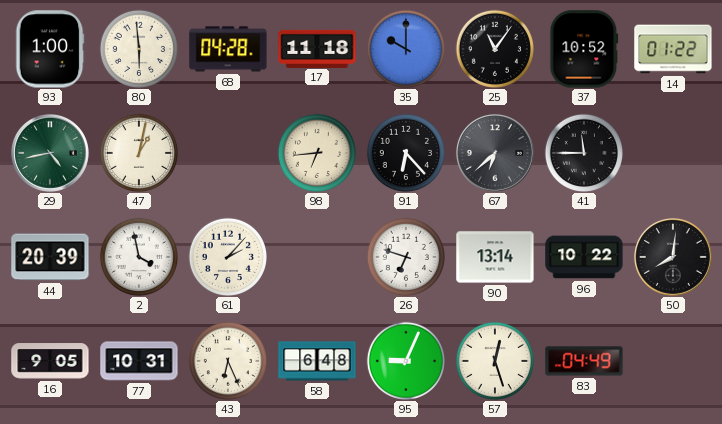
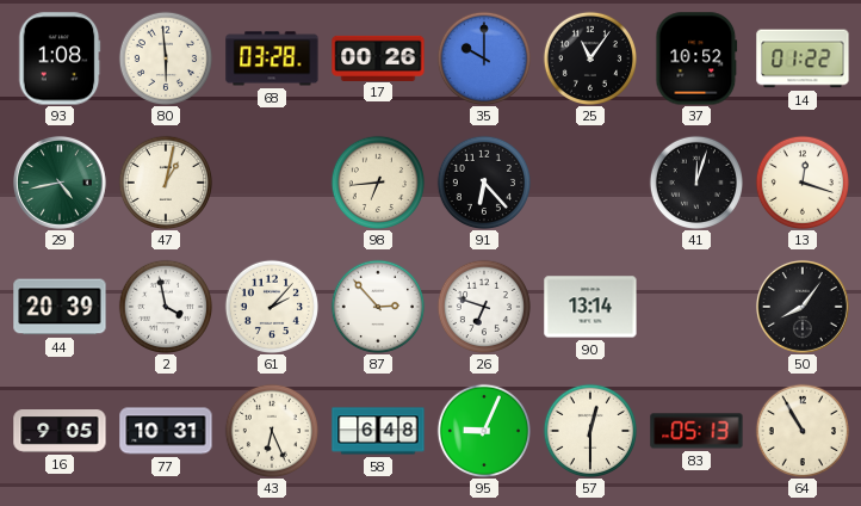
93: 1:00 -> 1:08
68: 04:28 -> 03:28
17: 11:18 -> 00:26
67: 6:38 -> none
41: 11:45 -> 12:03
13: none -> 12:18
87: none -> 2:53
96: 10:22 -> none
50: 8:01 -> 8:06
57: 12:27 -> 12:30
83: 04:49 -> 05:13
64: none -> 10:55
